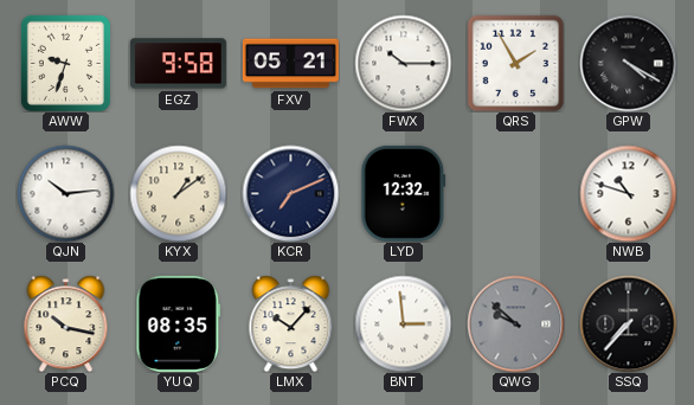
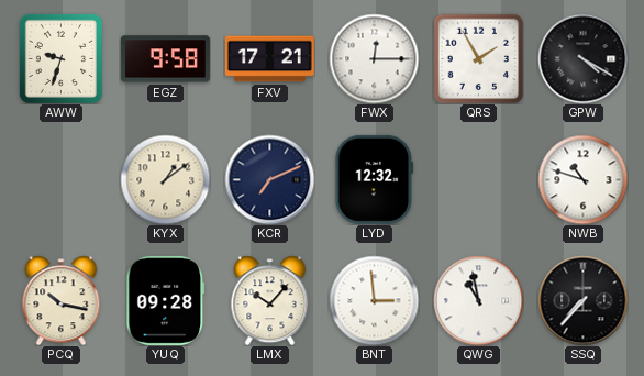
FXV: 05:21 -> 17:21
FWX: 10:15 -> 12:15
QJN: 10:14 -> none
YUQ: 08:35 -> 09:28
QWG: 9:52 -> 10:58
QWG dial: grey -> white
